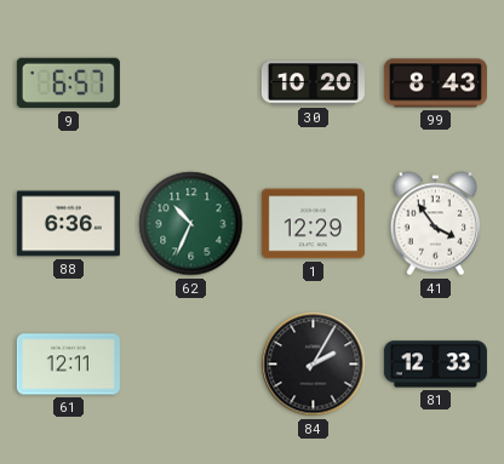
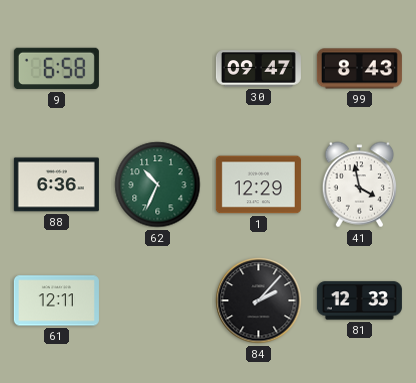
9: 6:57 -> 6:58
30: 10:20 -> 09:47
41: 3:54 -> 3:58
84: 2:05 -> 2:07
